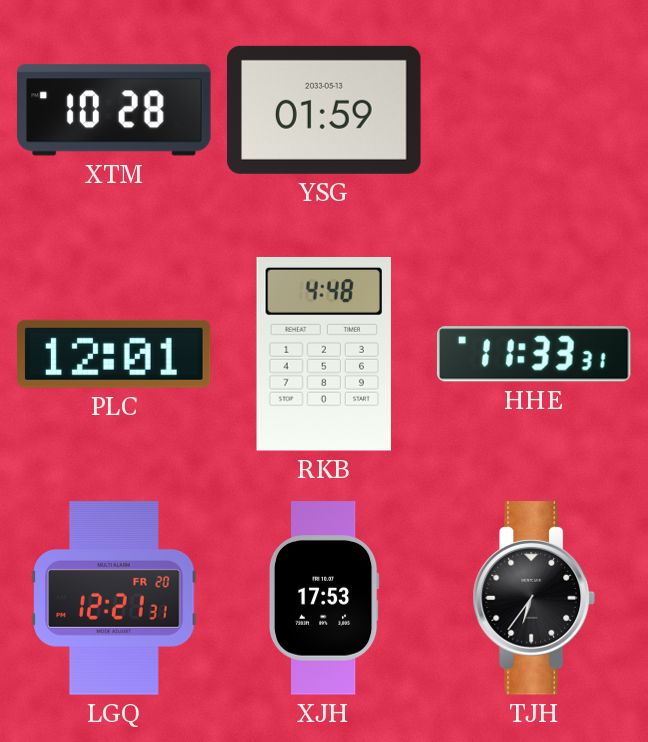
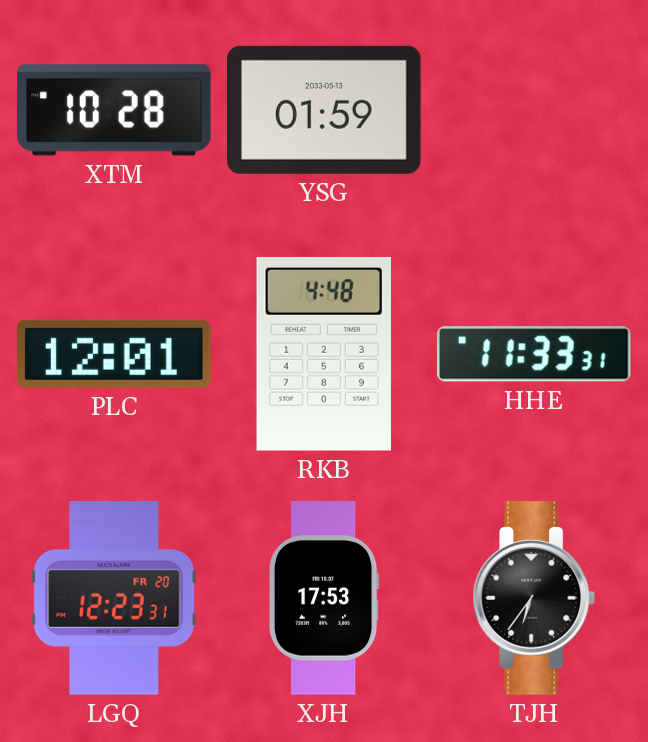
LGQ: 12:21 -> 12:23
